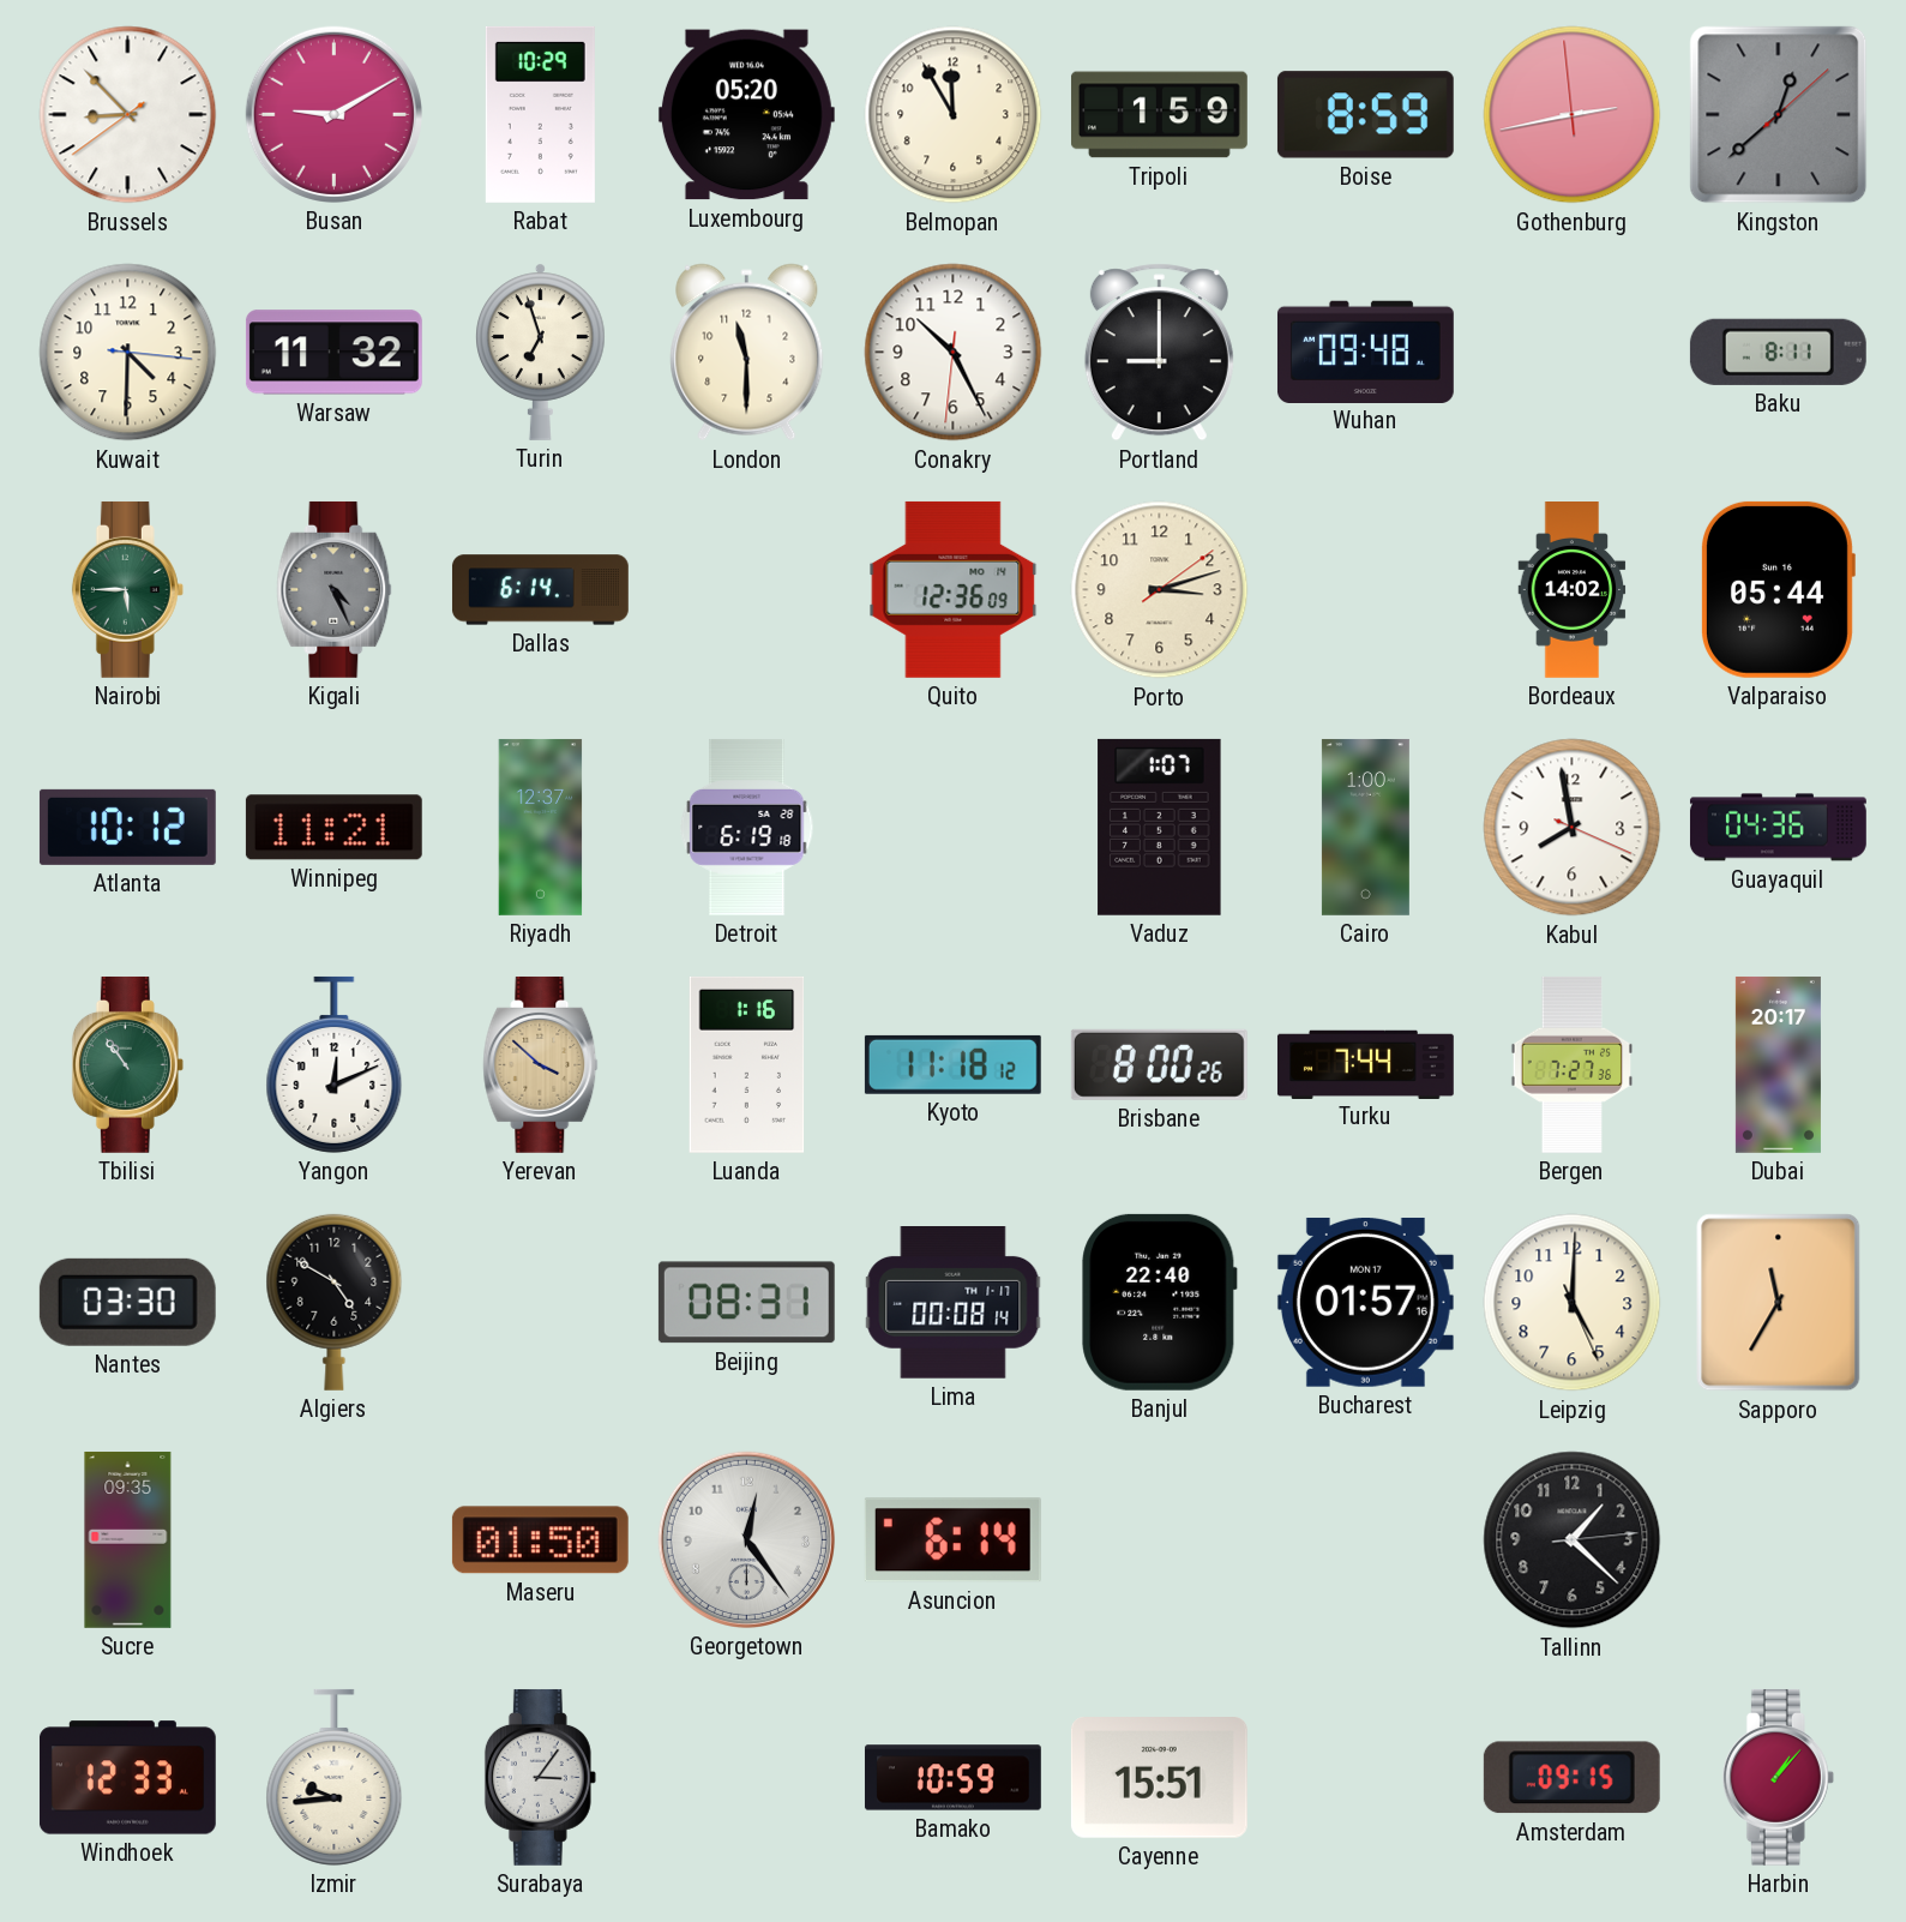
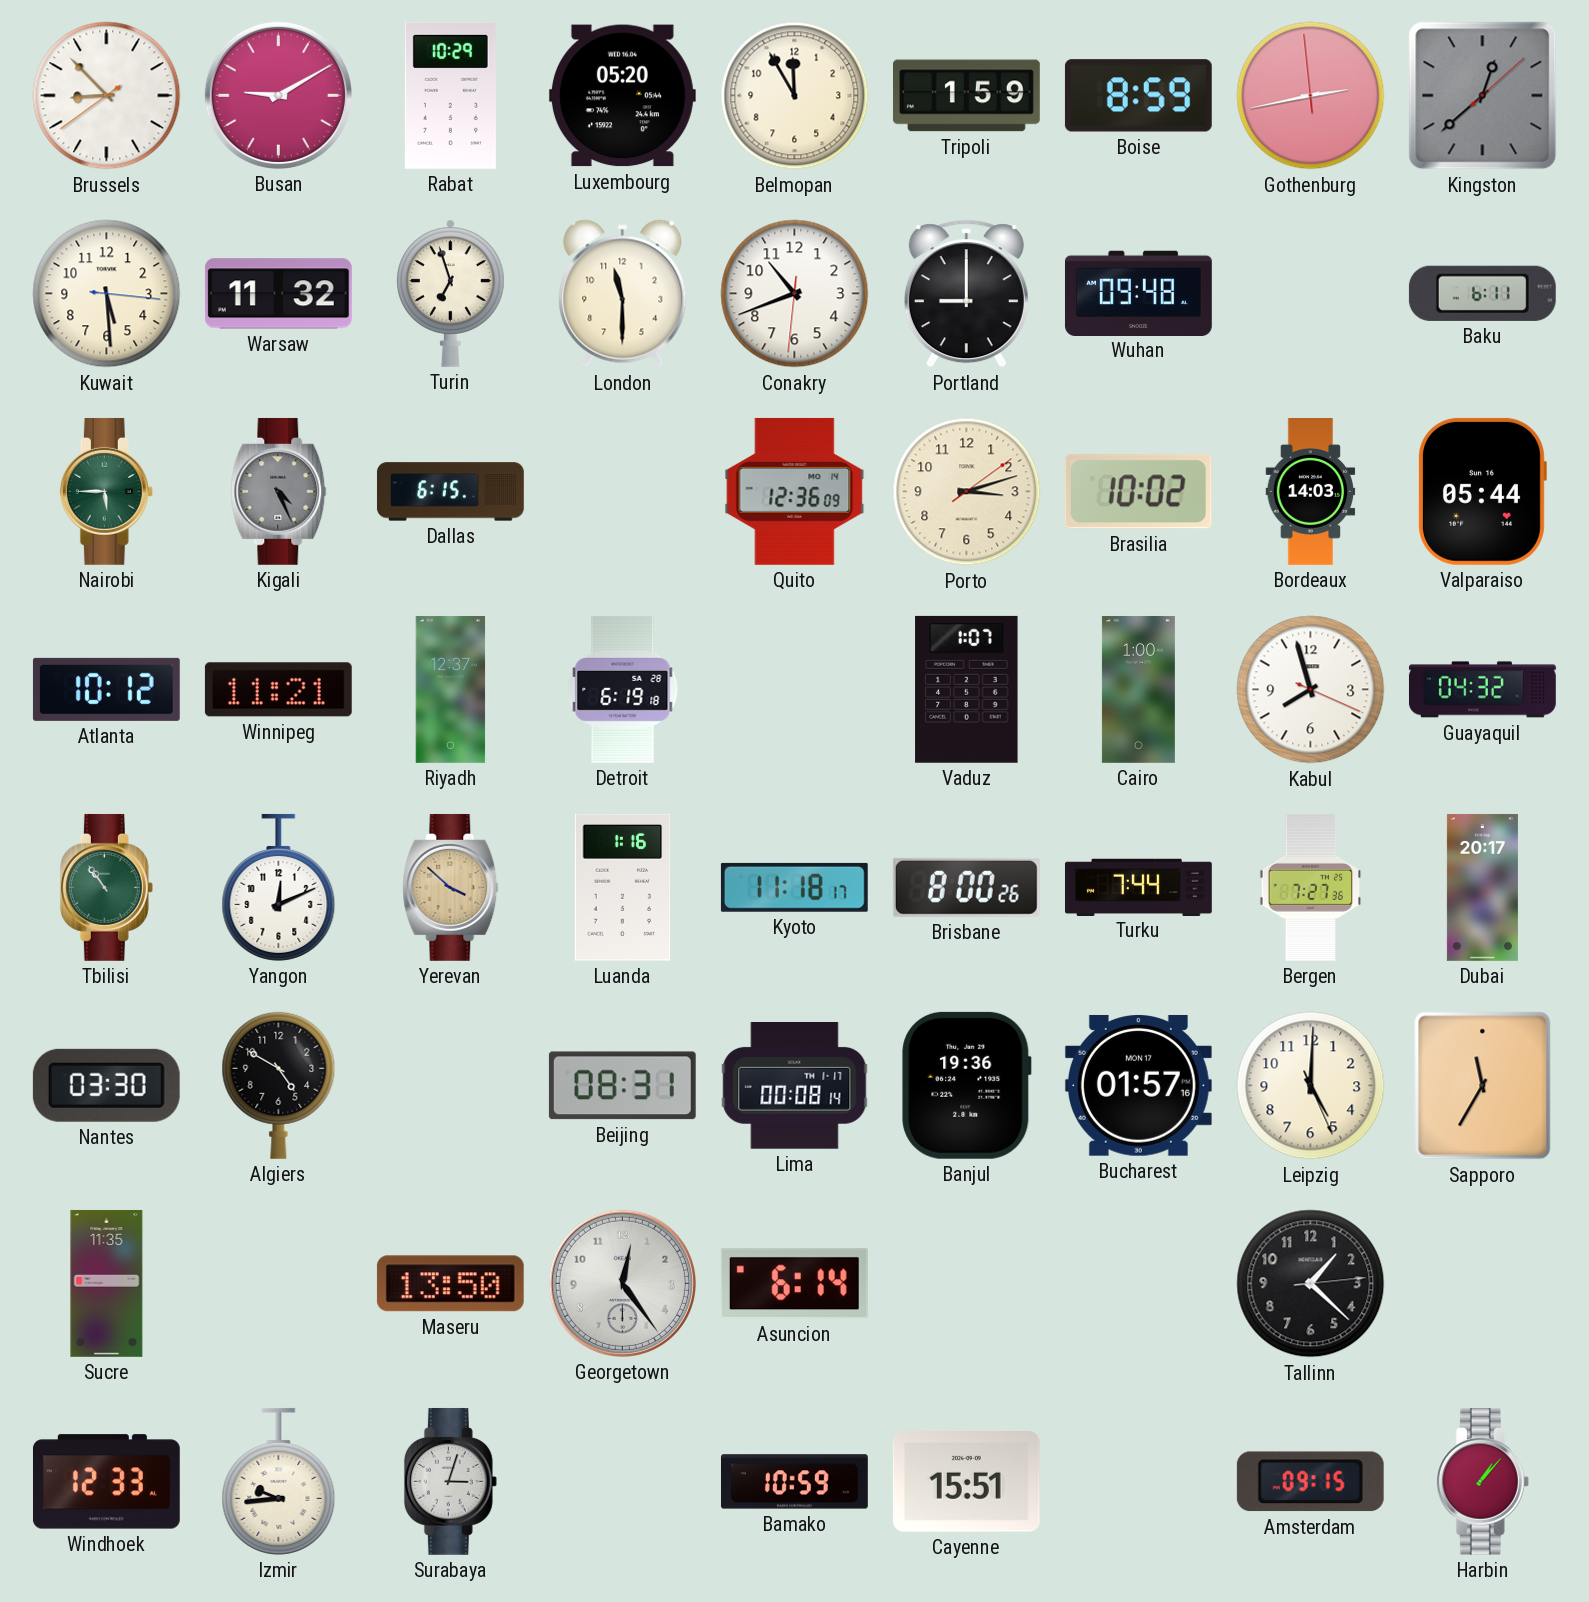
Kuwait: 4:30 -> 5:29
Conakry: 10:25 -> 10:41
Baku: 8:11 -> 6:11
Dallas: 6:14 -> 6:15
Brasilia: none -> 10:02
Bordeaux: 14:02 -> 14:03
Kabul: 7:58 -> 7:57
Guayaquil: 04:36 -> 04:32
Kyoto: 11:18:12 -> 11:18:17
Banjul: 22:40 -> 19:36
Sucre: 09:35 -> 11:35
Maseru: 01:50 -> 13:50
Surabaya: 3:06 -> 3:03
